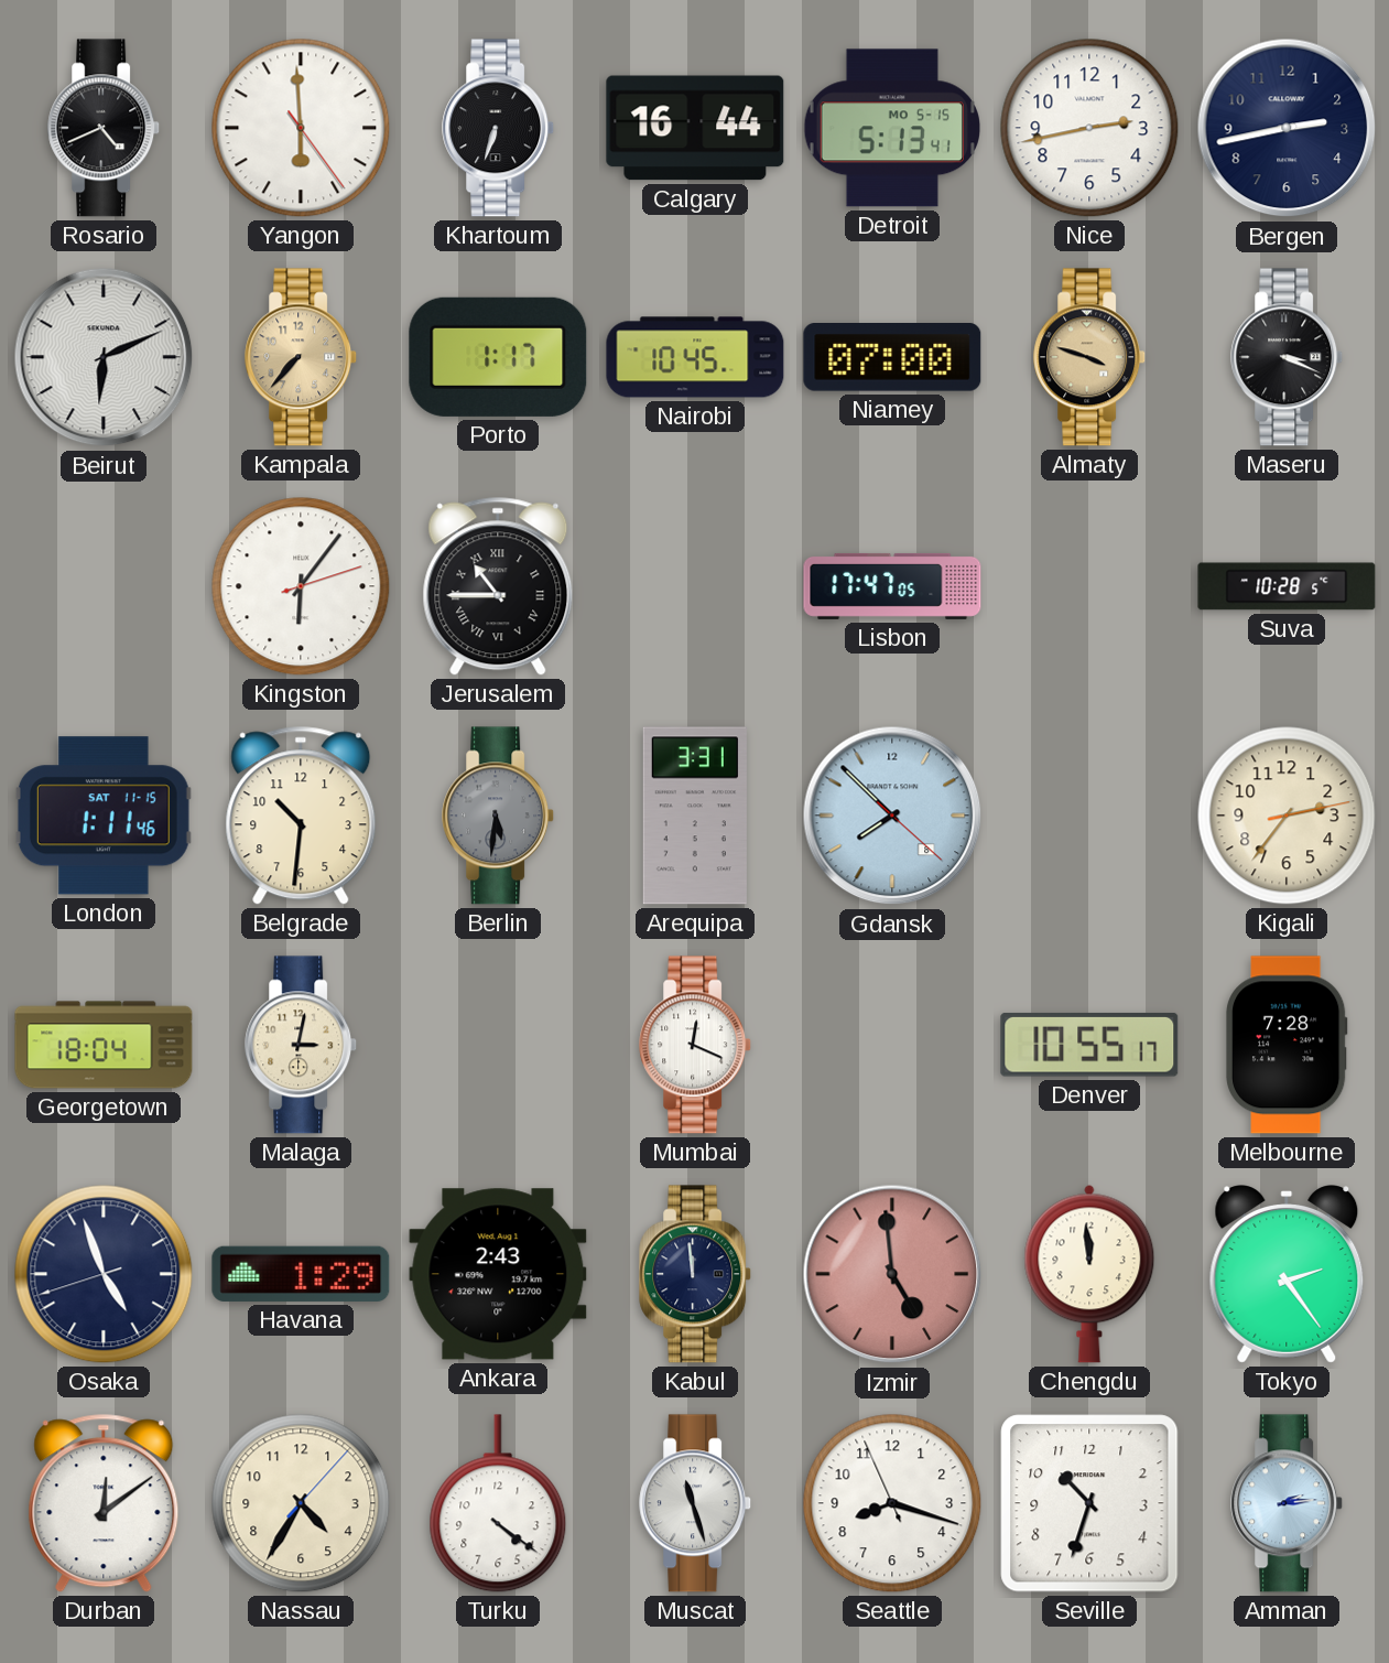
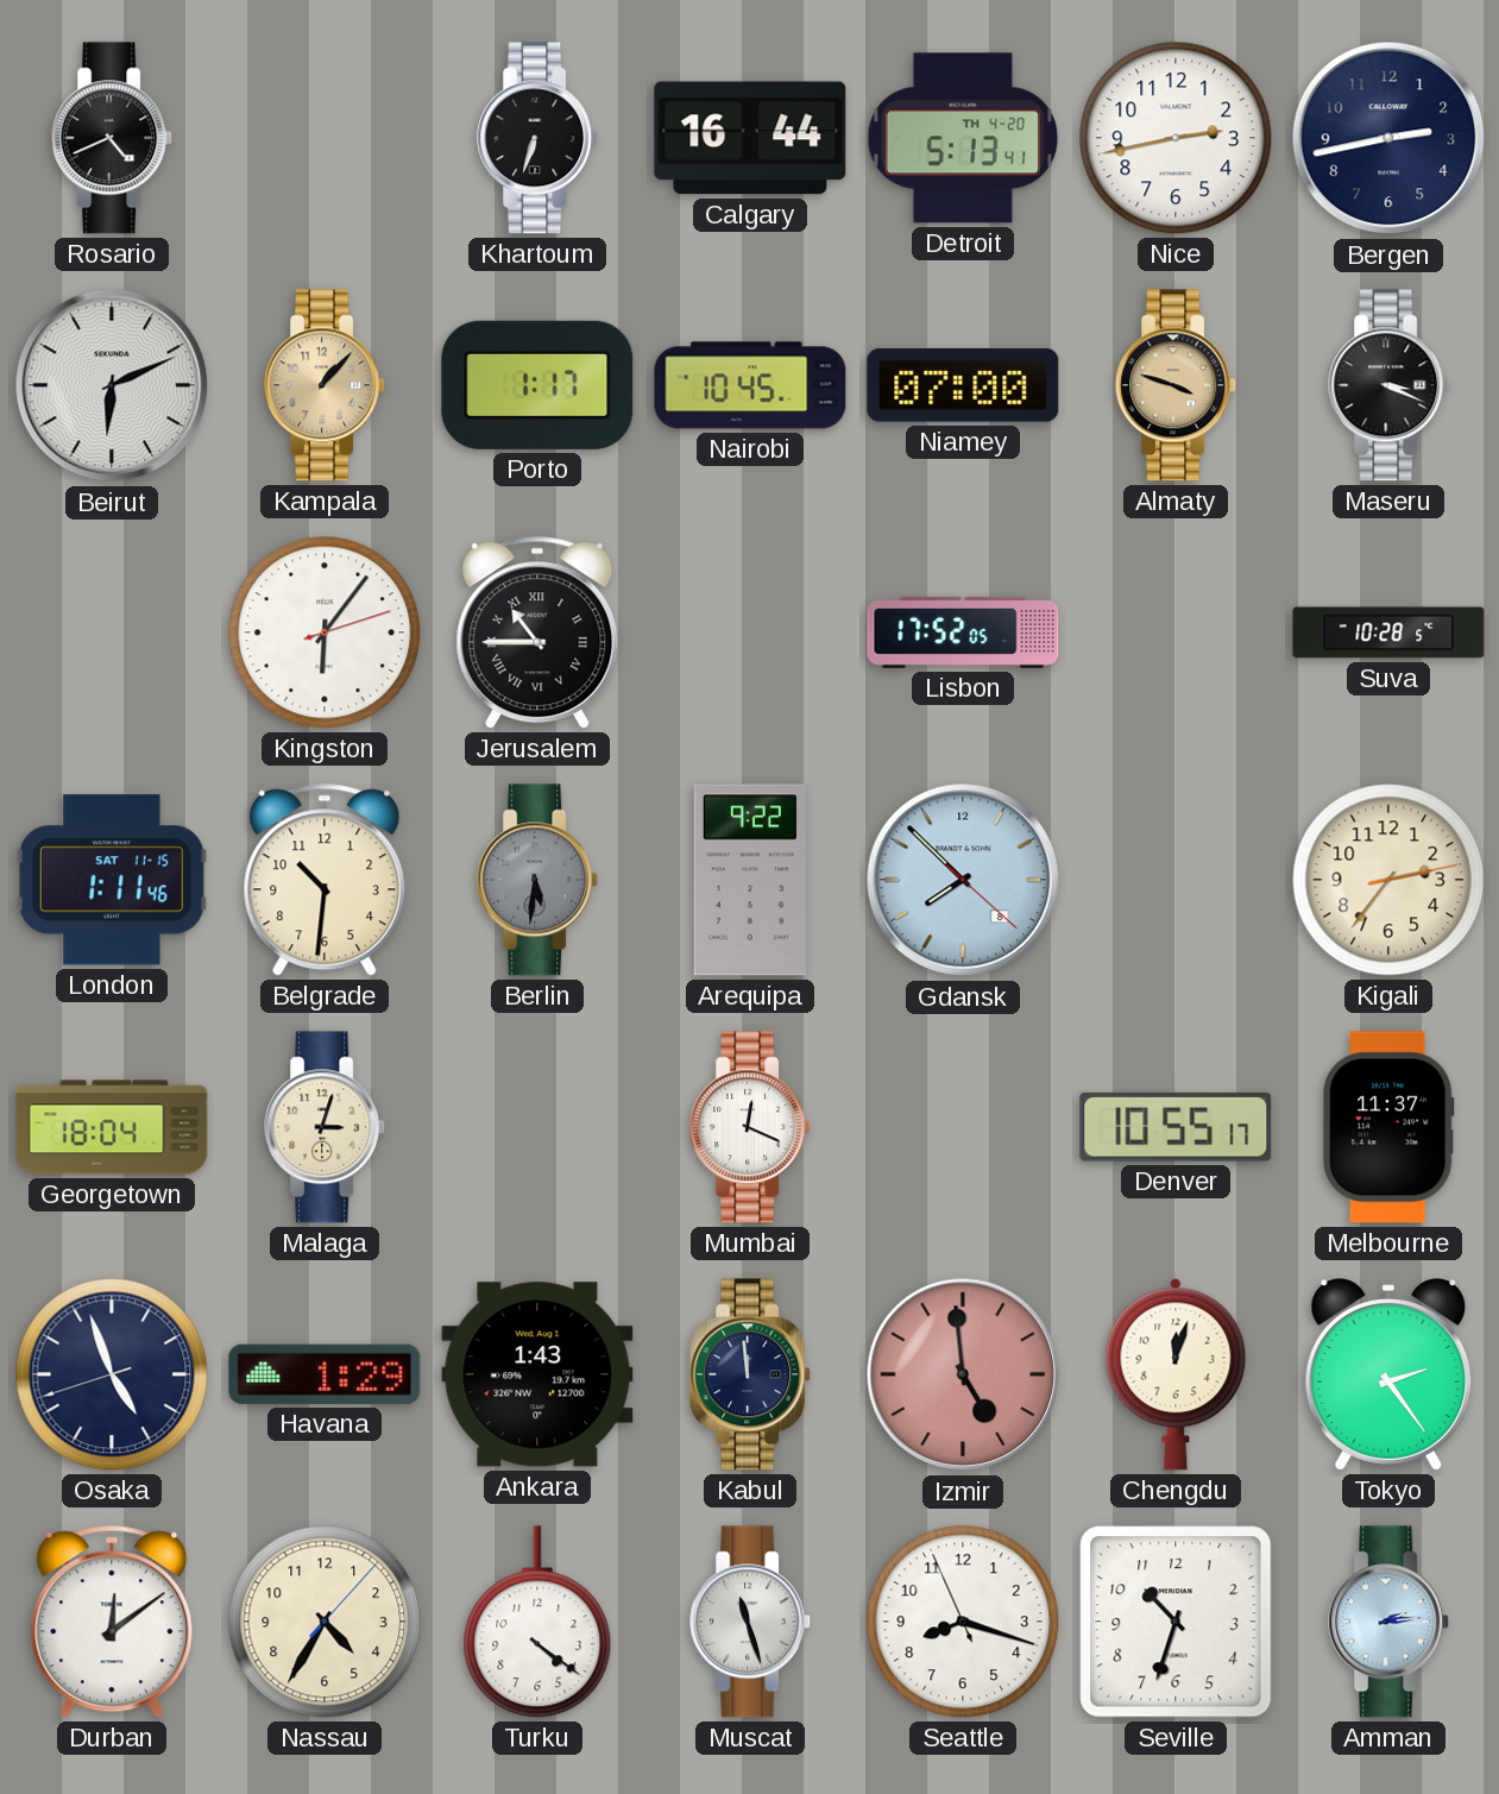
Yangon: 5:59 -> none
Detroit date: MO 5-15 -> TH 4-20
Kampala: 7:37 -> 1:07
Lisbon: 17:47 -> 17:52
Arequipa: 3:31 -> 9:22
Malaga: 3:02 -> 3:03
Melbourne: 7:28 -> 11:37
Ankara: 2:43 -> 1:43
Chengdu: 11:59 -> 12:03
